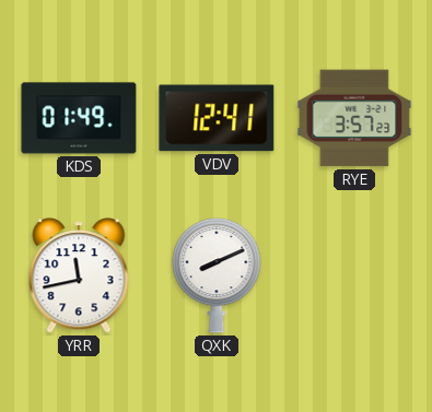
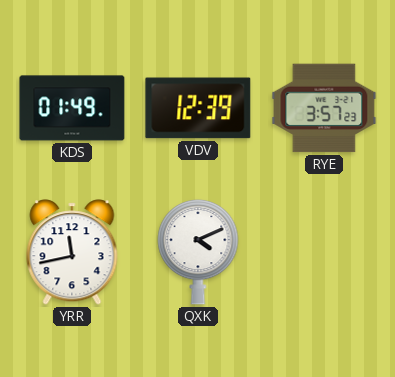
VDV: 12:41 -> 12:39
QXK: 8:11 -> 4:11
